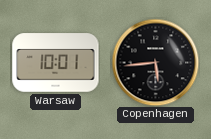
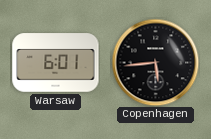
Warsaw: 10:01 -> 6:01
